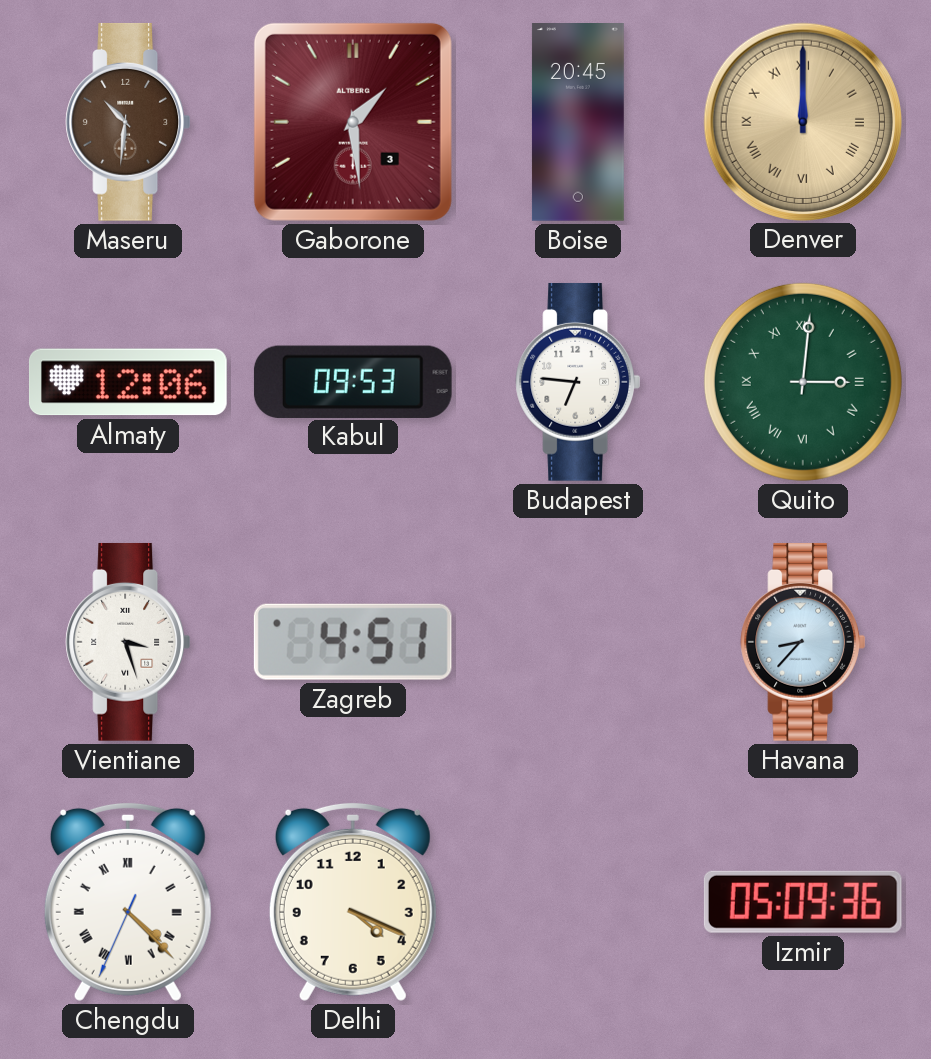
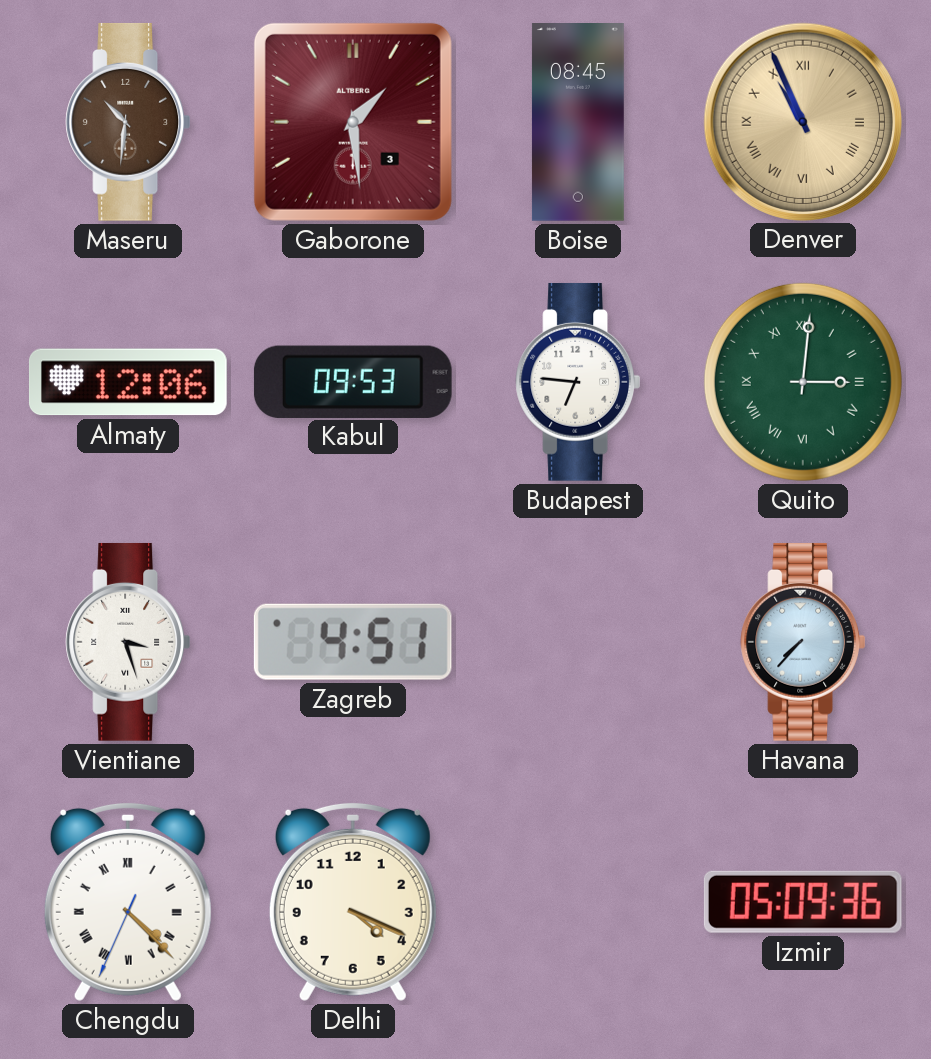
Boise: 20:45 -> 08:45
Denver: 12:00 -> 10:56
Havana: 8:37 -> 7:37
